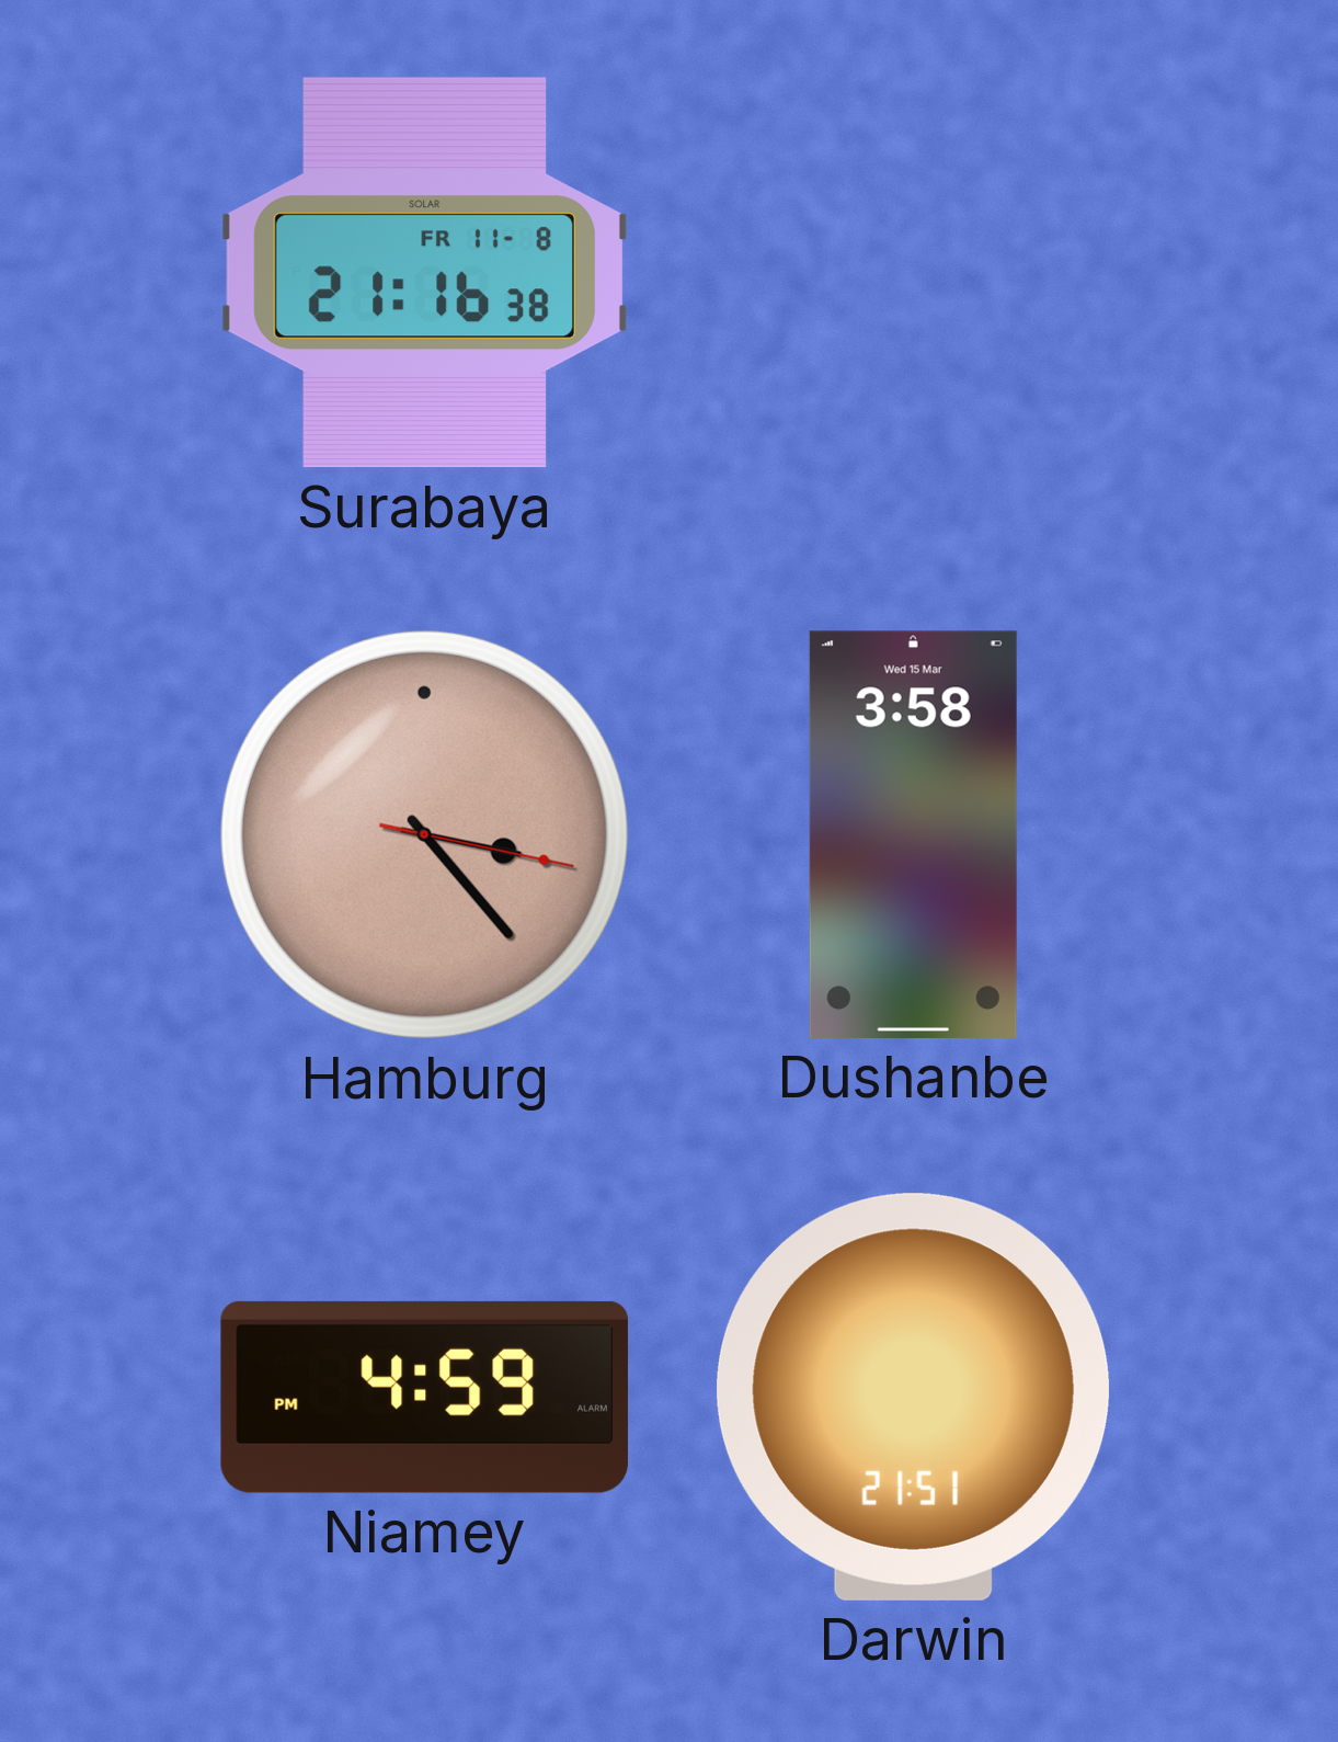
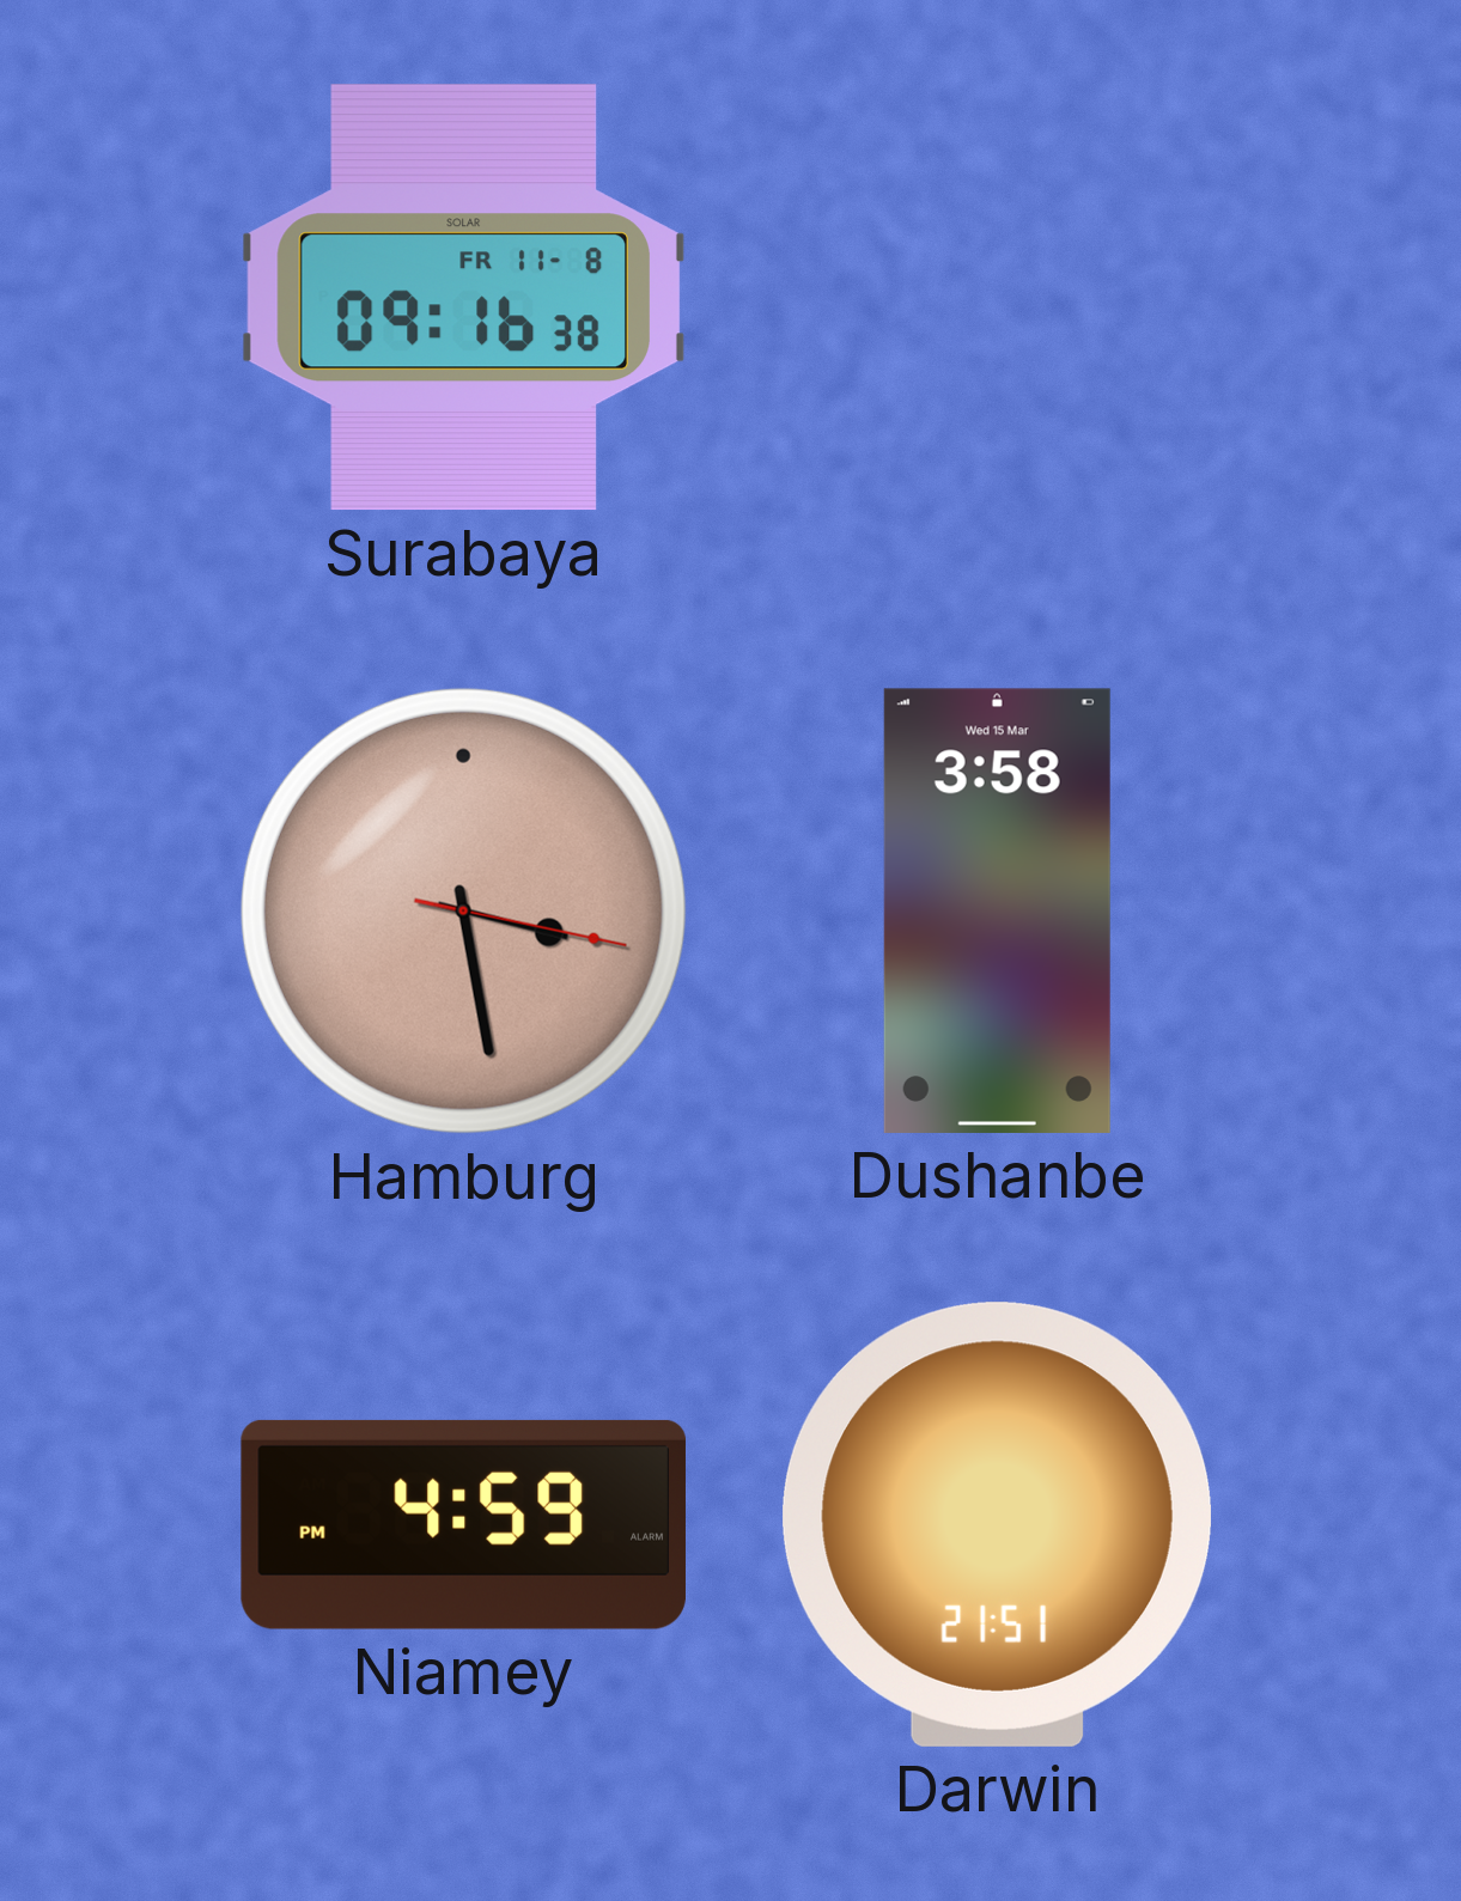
Surabaya: 21:16 -> 09:16
Hamburg: 3:23 -> 3:28
